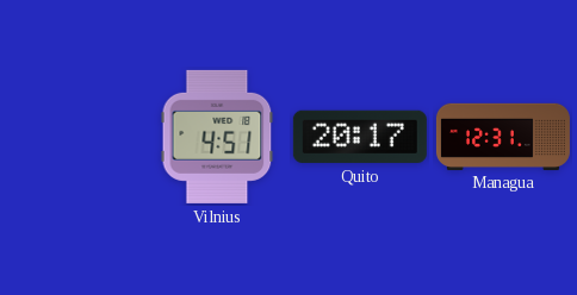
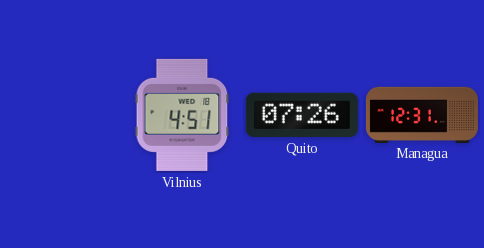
Quito: 20:17 -> 07:26
